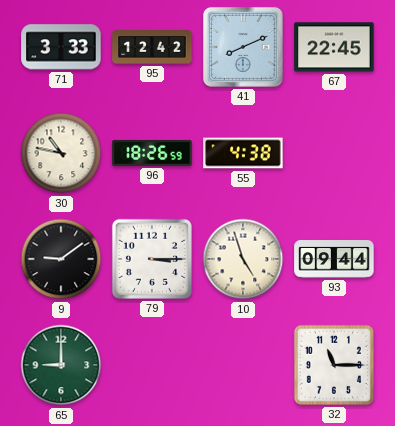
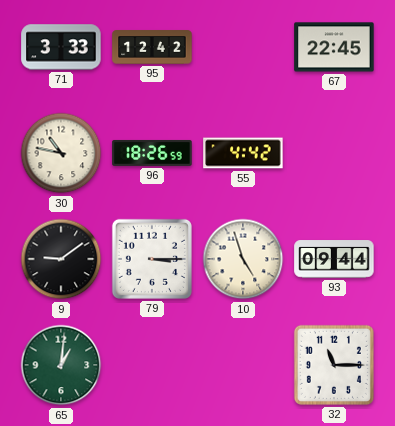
41: 8:11 -> none
55: 4:38 -> 4:42
65: 9:00 -> 1:01
